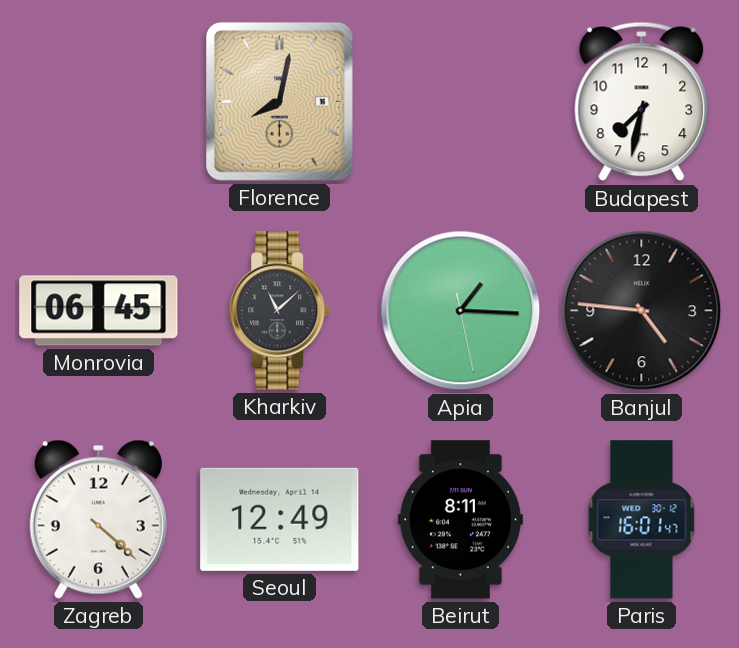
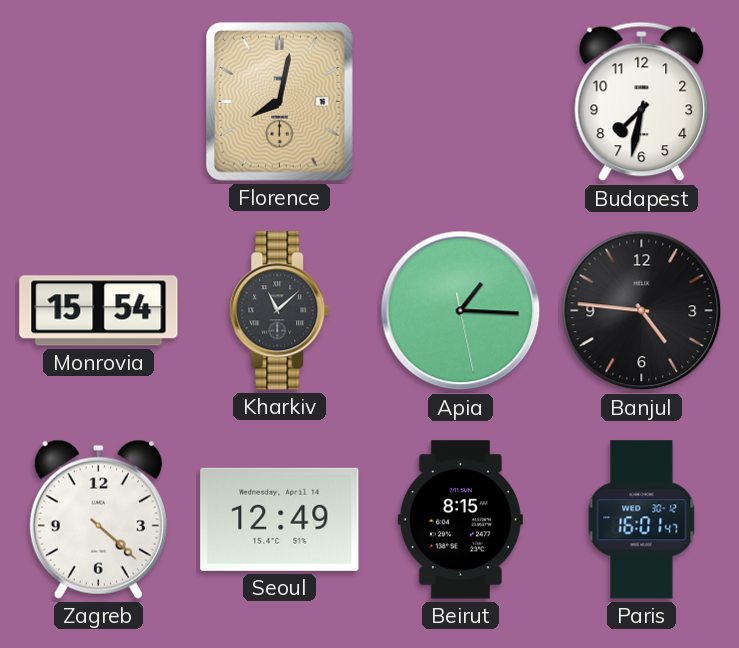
Monrovia: 06:45 -> 15:54
Beirut: 8:11 -> 8:15
